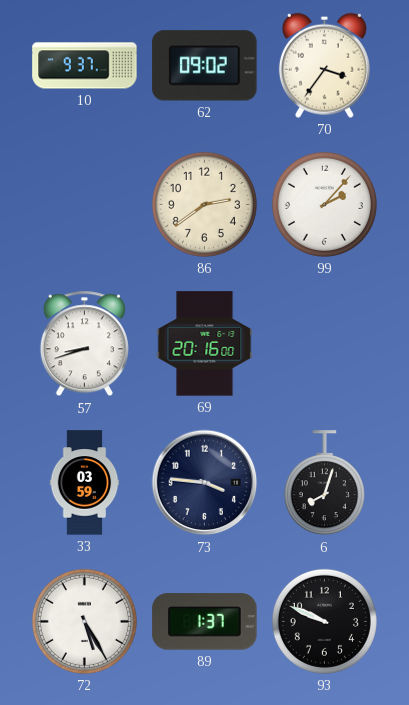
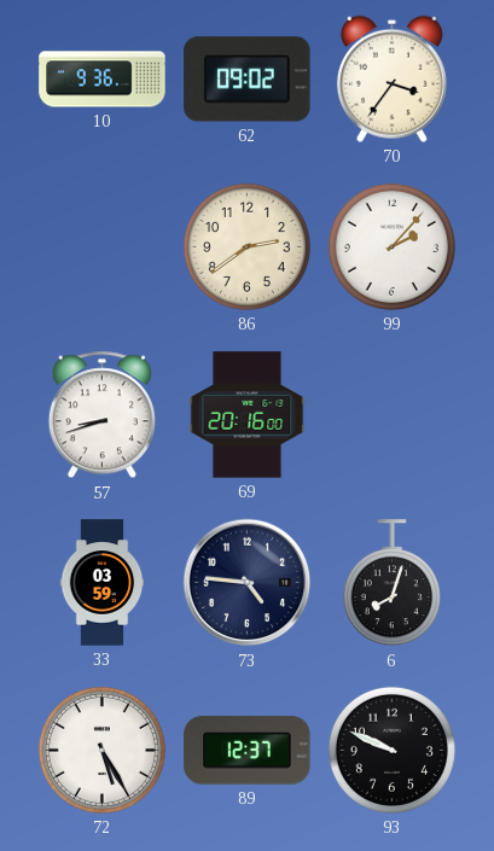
10: 9:37 -> 9:36
73: 3:46 -> 4:46
89: 1:37 -> 12:37
